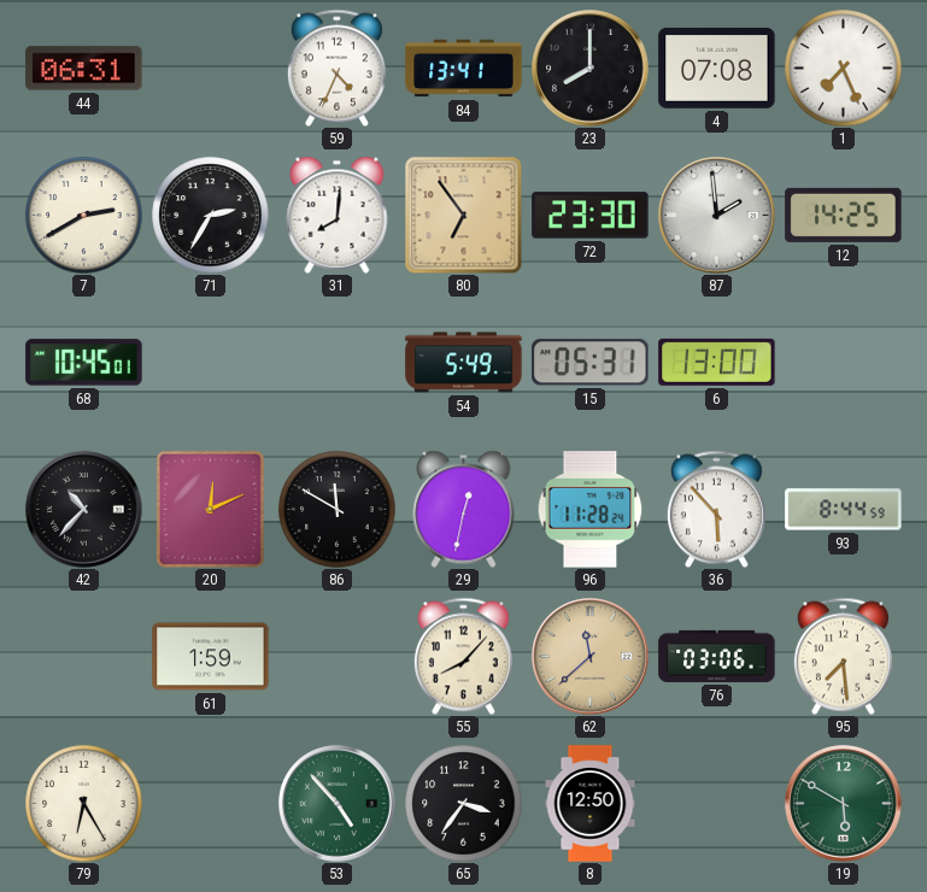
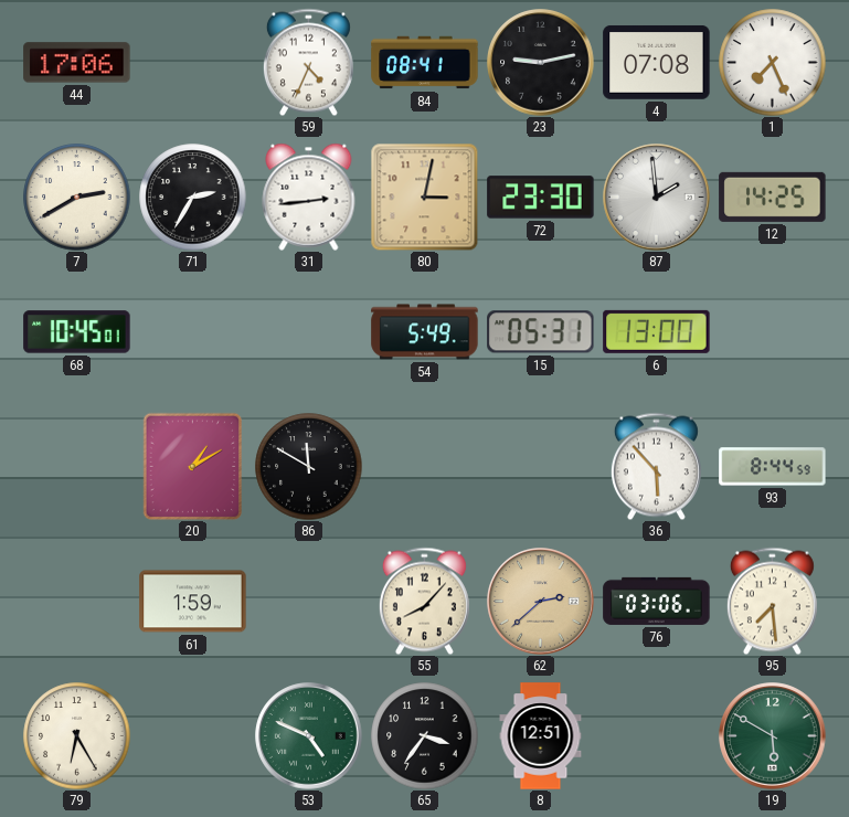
44: 06:31 -> 17:06
84: 13:41 -> 08:41
23: 8:00 -> 9:13
31: 8:01 -> 2:44
80: 6:54 -> 3:02
42: 10:37 -> none
20: 12:11 -> 1:10
29: 12:32 -> none
96: 11:28 -> none
62: 11:38 -> 2:38
53: 4:53 -> 4:49
8: 12:50 -> 12:51
